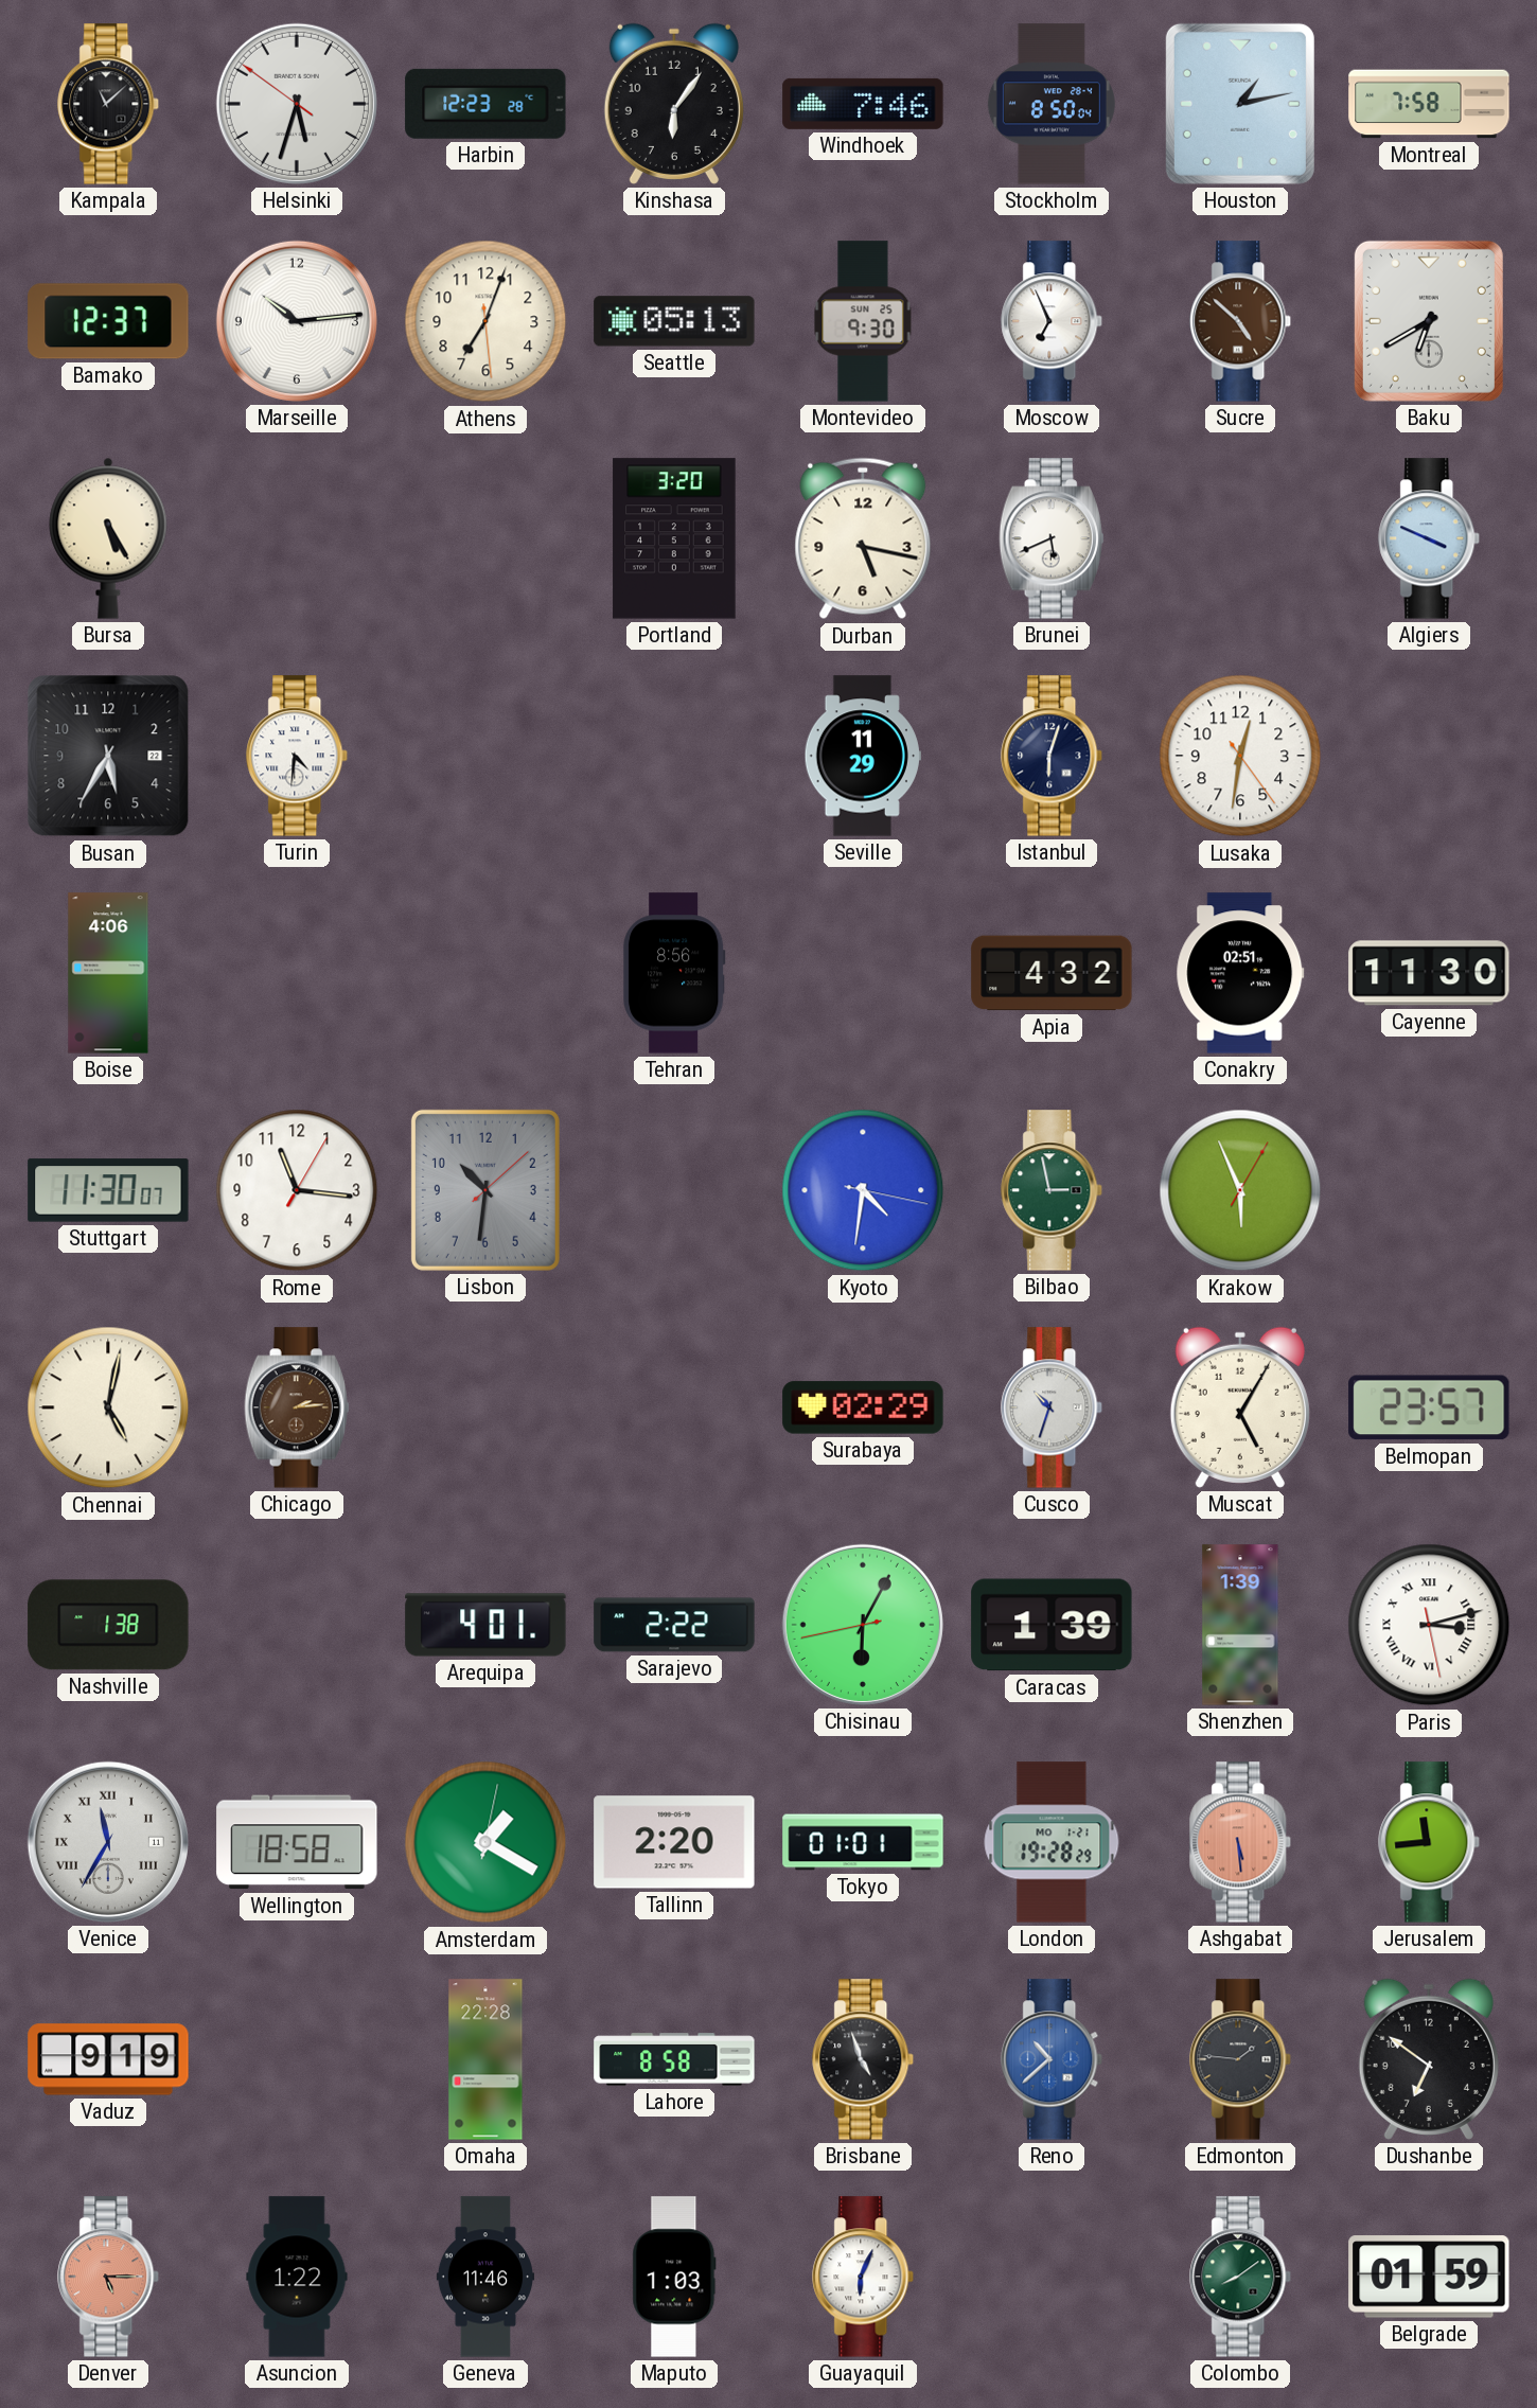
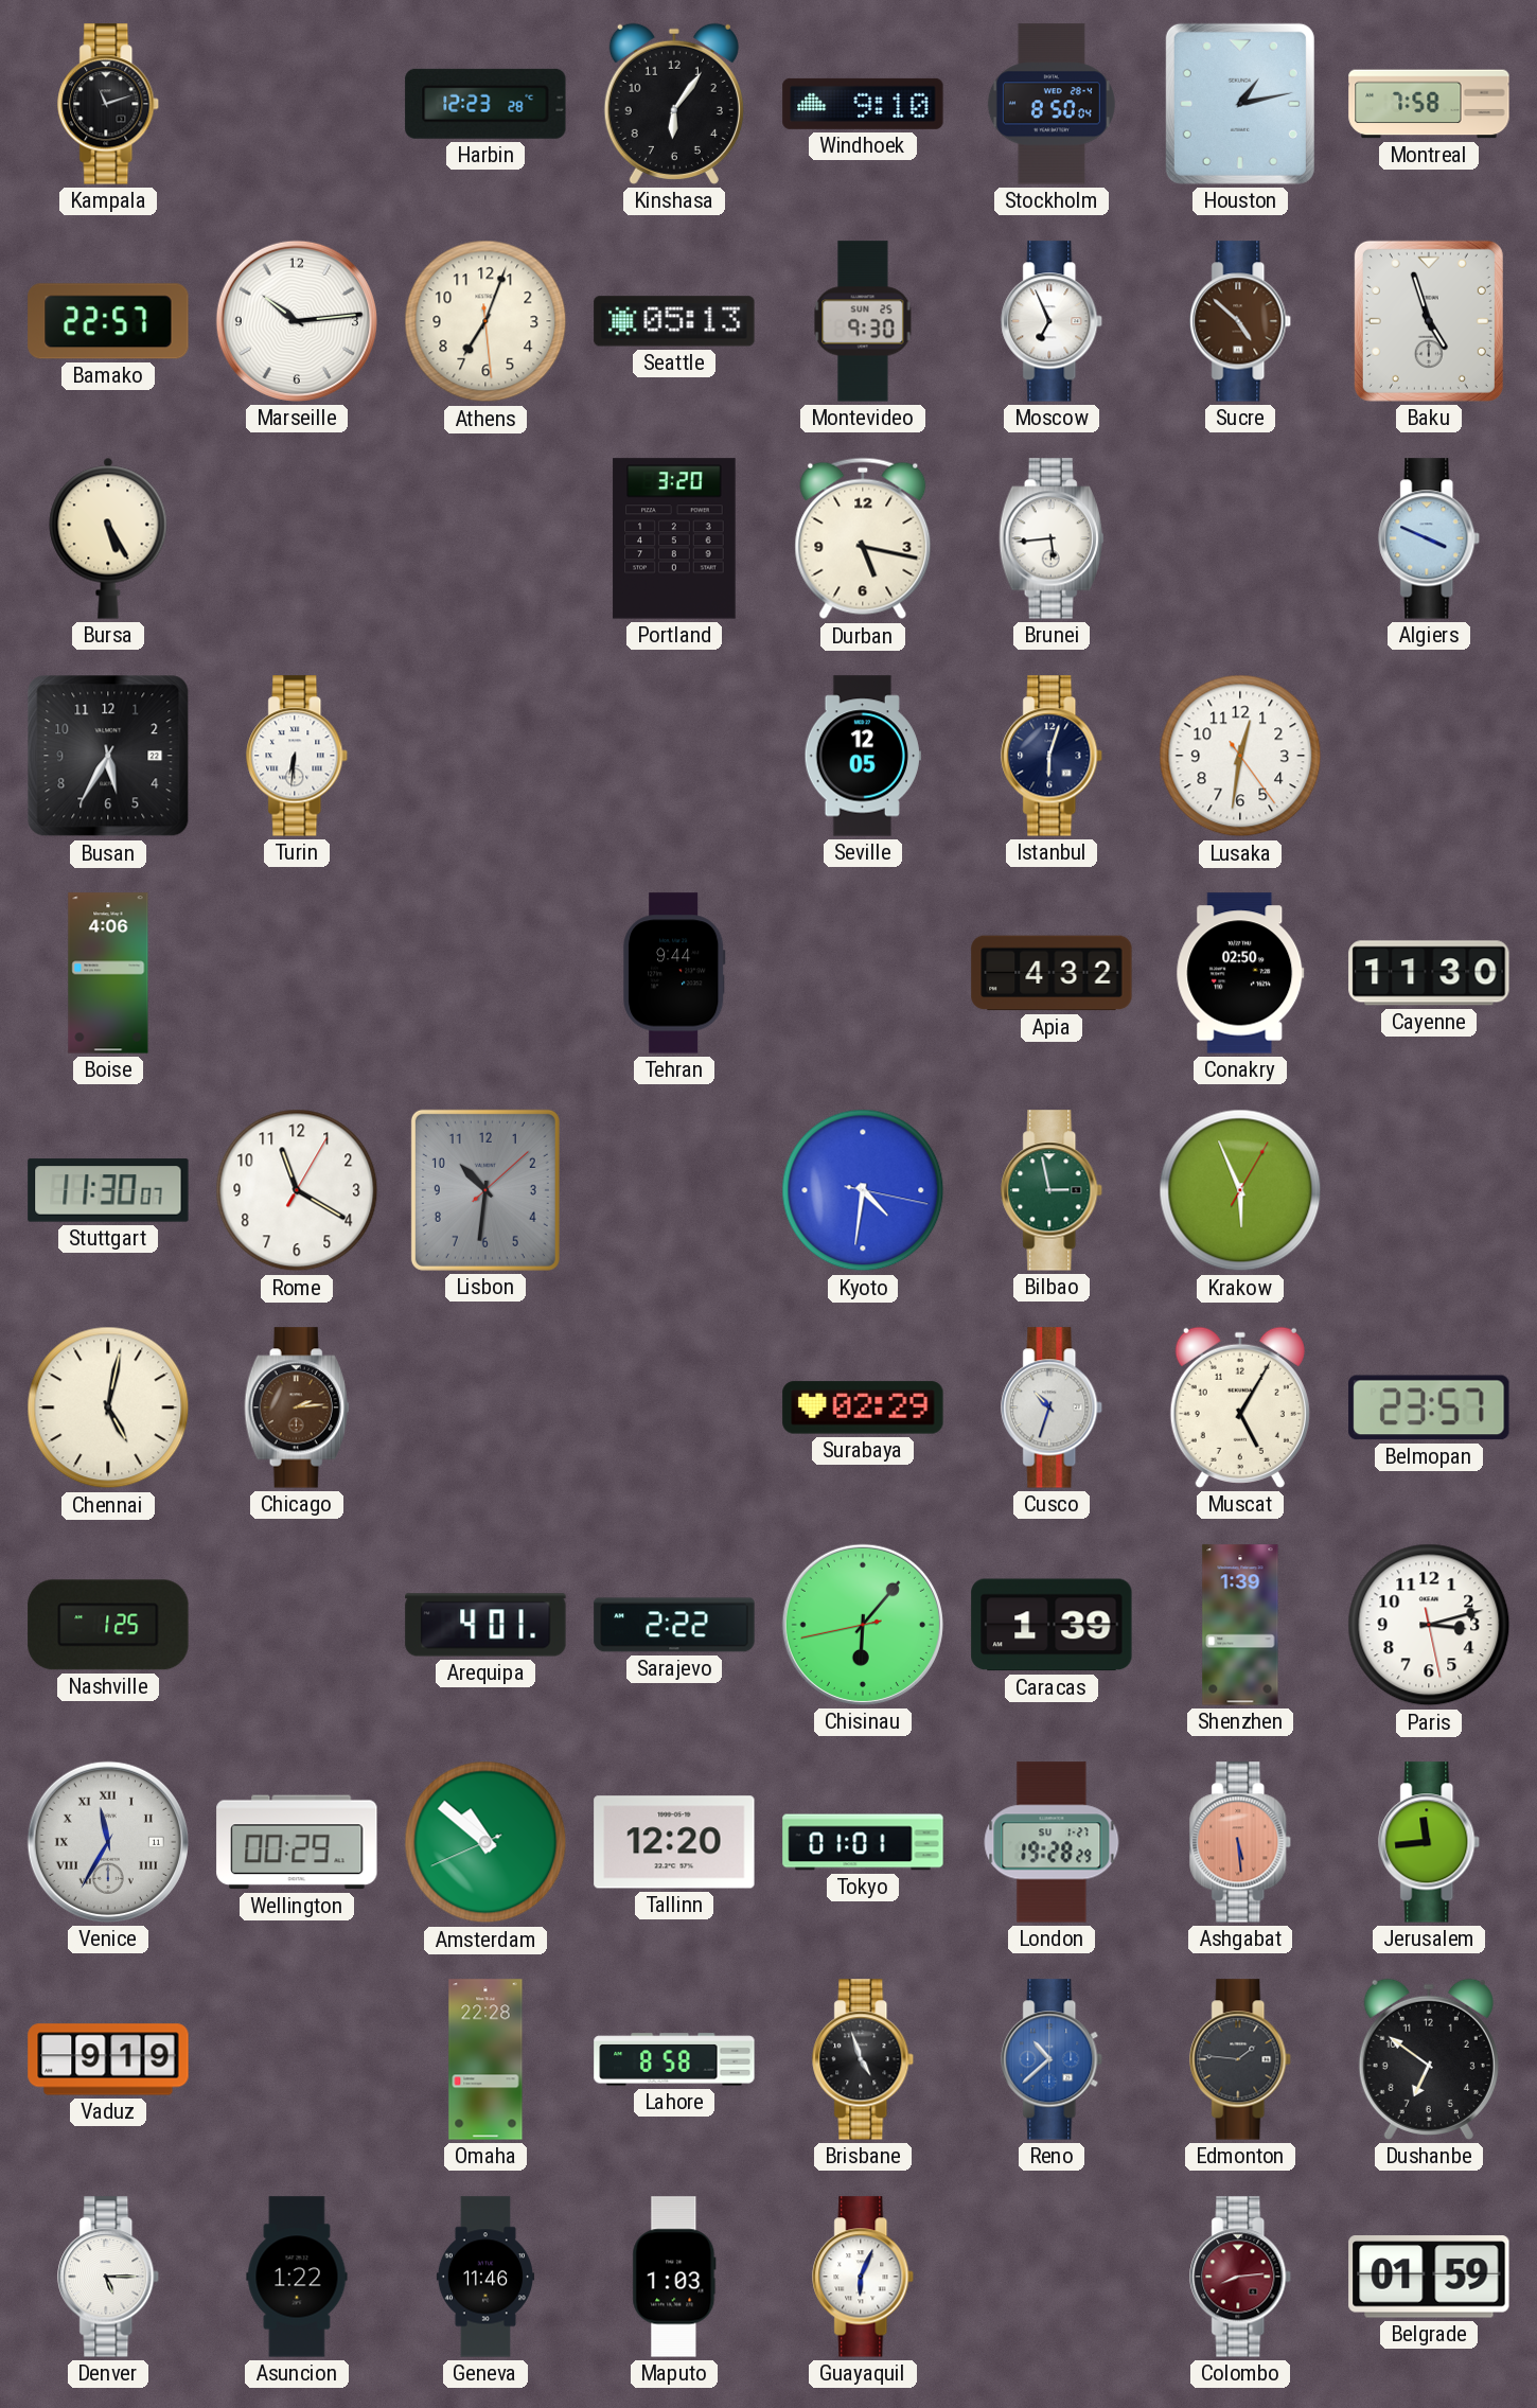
Kampala: 11:08 -> 11:12
Helsinki: 5:32 -> none
Windhoek: 7:46 -> 9:10
Bamako: 12:37 -> 22:57
Baku: 6:40 -> 4:57
Brunei: 5:41 -> 5:44
Turin: 4:31 -> 6:31
Seville: 11:29 -> 12:05
Tehran: 8:56 -> 9:44
Conakry: 02:51 -> 02:50
Rome: 11:16 -> 11:20
Nashville: 1:38 -> 1:25
Chisinau: 6:04 -> 6:06
Paris numerals: Roman -> Arabic
Wellington: 18:58 -> 00:29
Amsterdam: 1:20 -> 10:51
Tallinn: 2:20 -> 12:20
London date: MO 1-21 -> SU 1-27
Denver dial: salmon -> white
Colombo: 8:09 -> 8:14
Colombo dial: green -> burgundy
